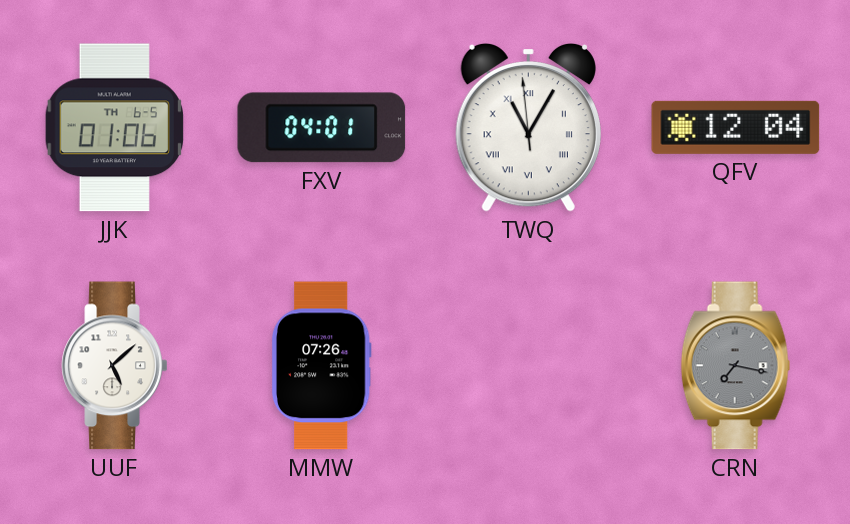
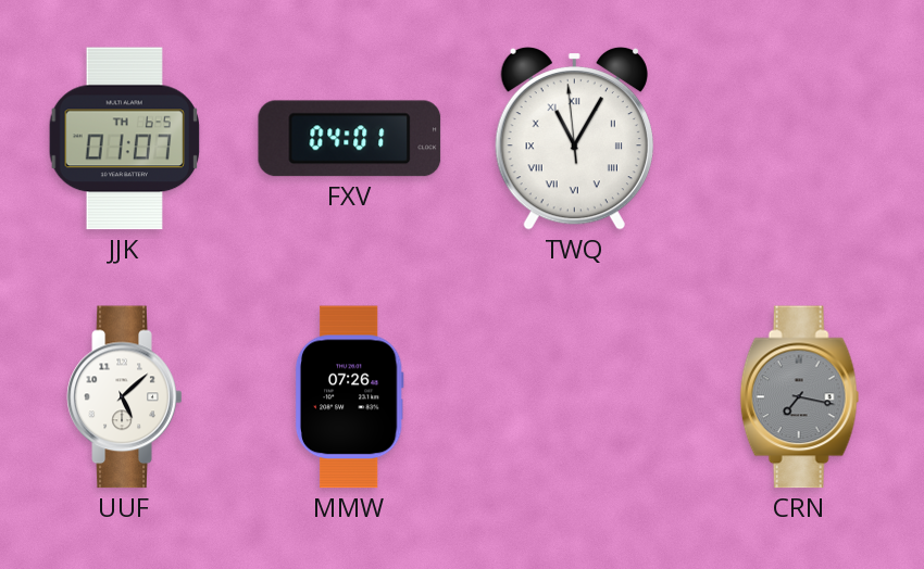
JJK: 01:06 -> 01:07
QFV: 12:04 -> none
